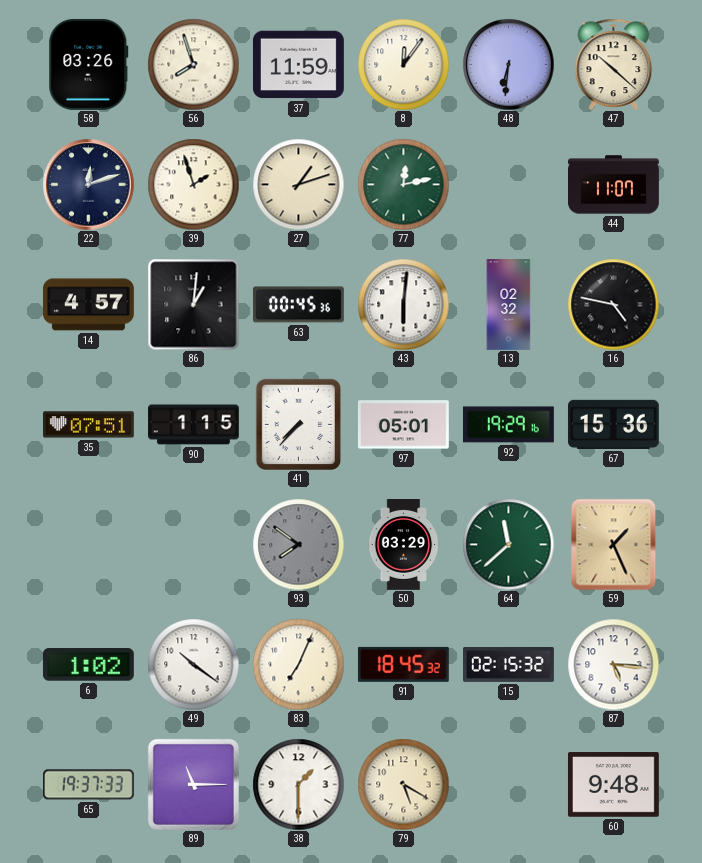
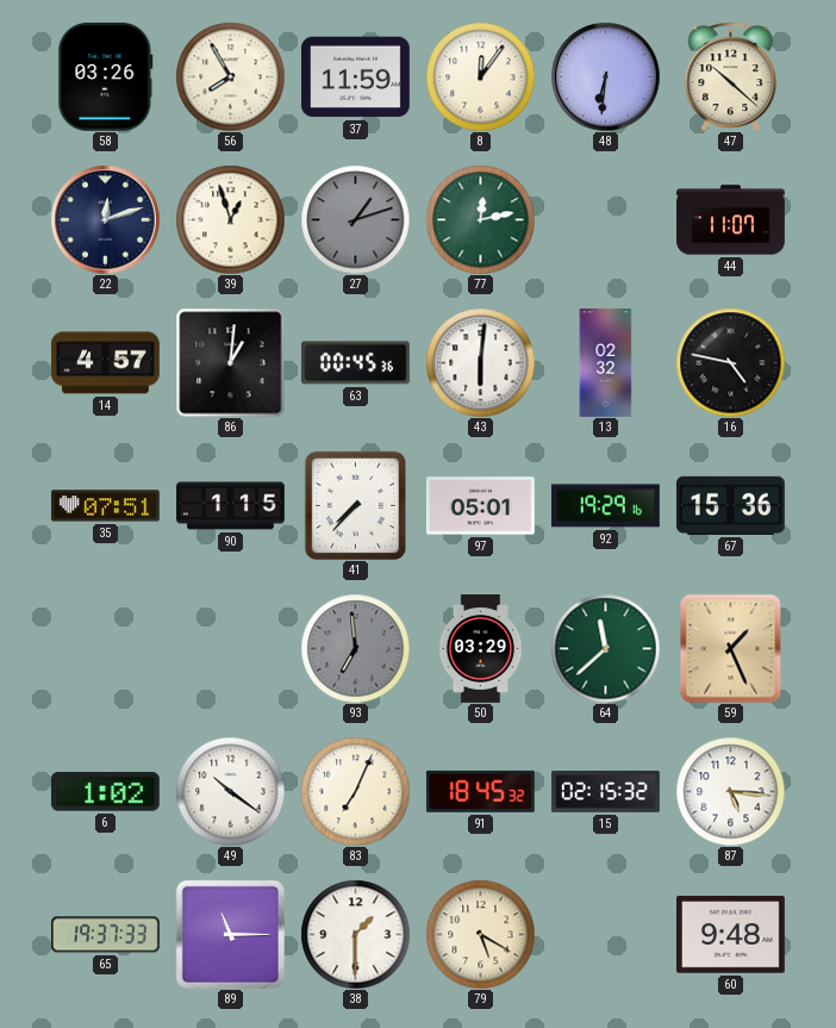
56: 7:57 -> 7:55
39: 1:57 -> 12:57
27 dial: cream -> grey
93: 7:51 -> 6:59
